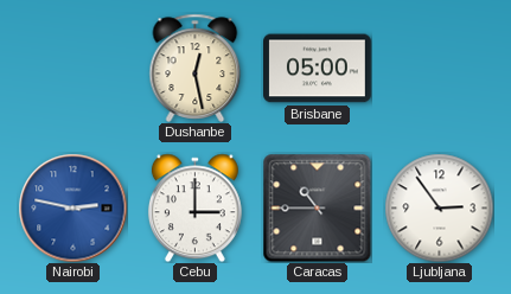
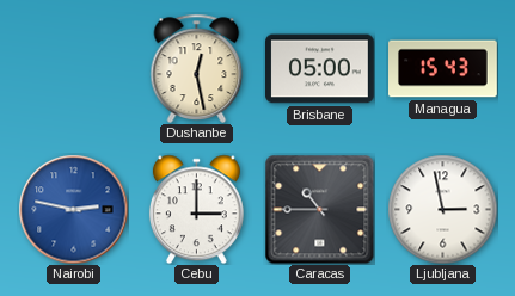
Managua: none -> 15:43
Ljubljana: 2:54 -> 2:58
